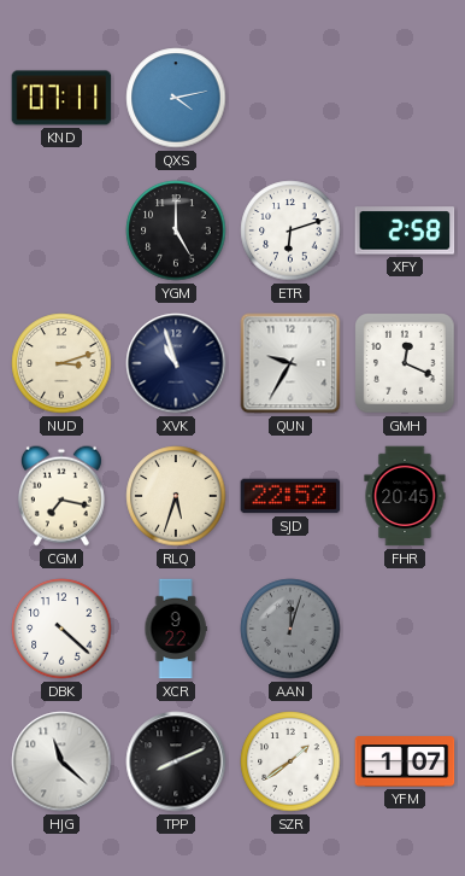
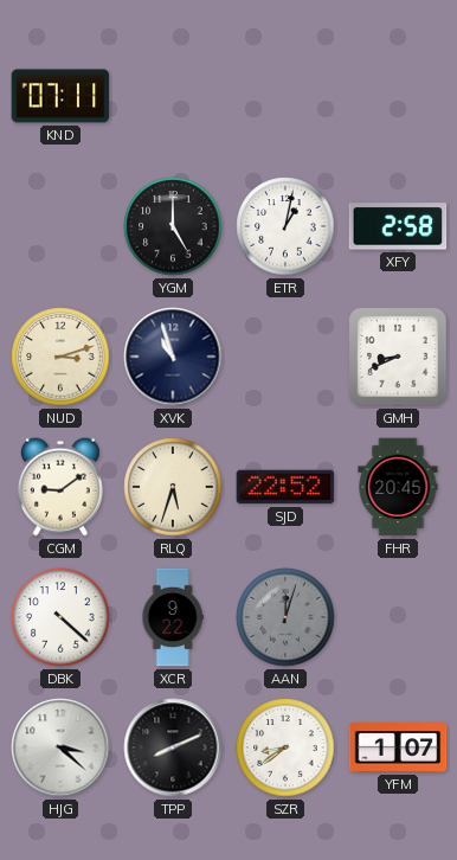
QXS: 4:13 -> none
ETR: 6:12 -> 1:02
QUN: 9:35 -> none
GMH: 12:19 -> 8:41
CGM: 7:17 -> 9:09
HJG: 11:22 -> 3:22
SZR: 1:39 -> 8:39
